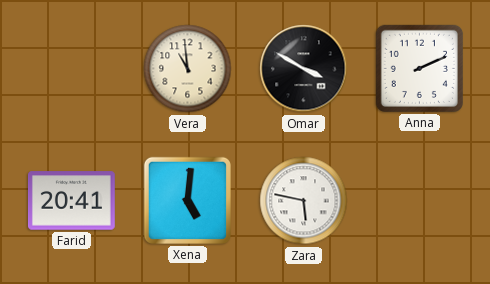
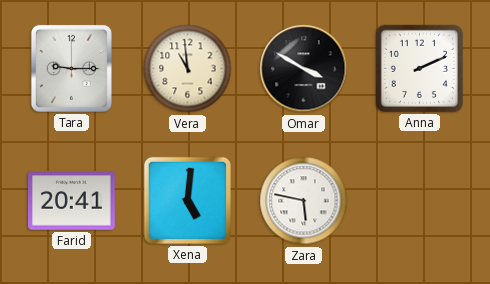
Tara: none -> 9:15
